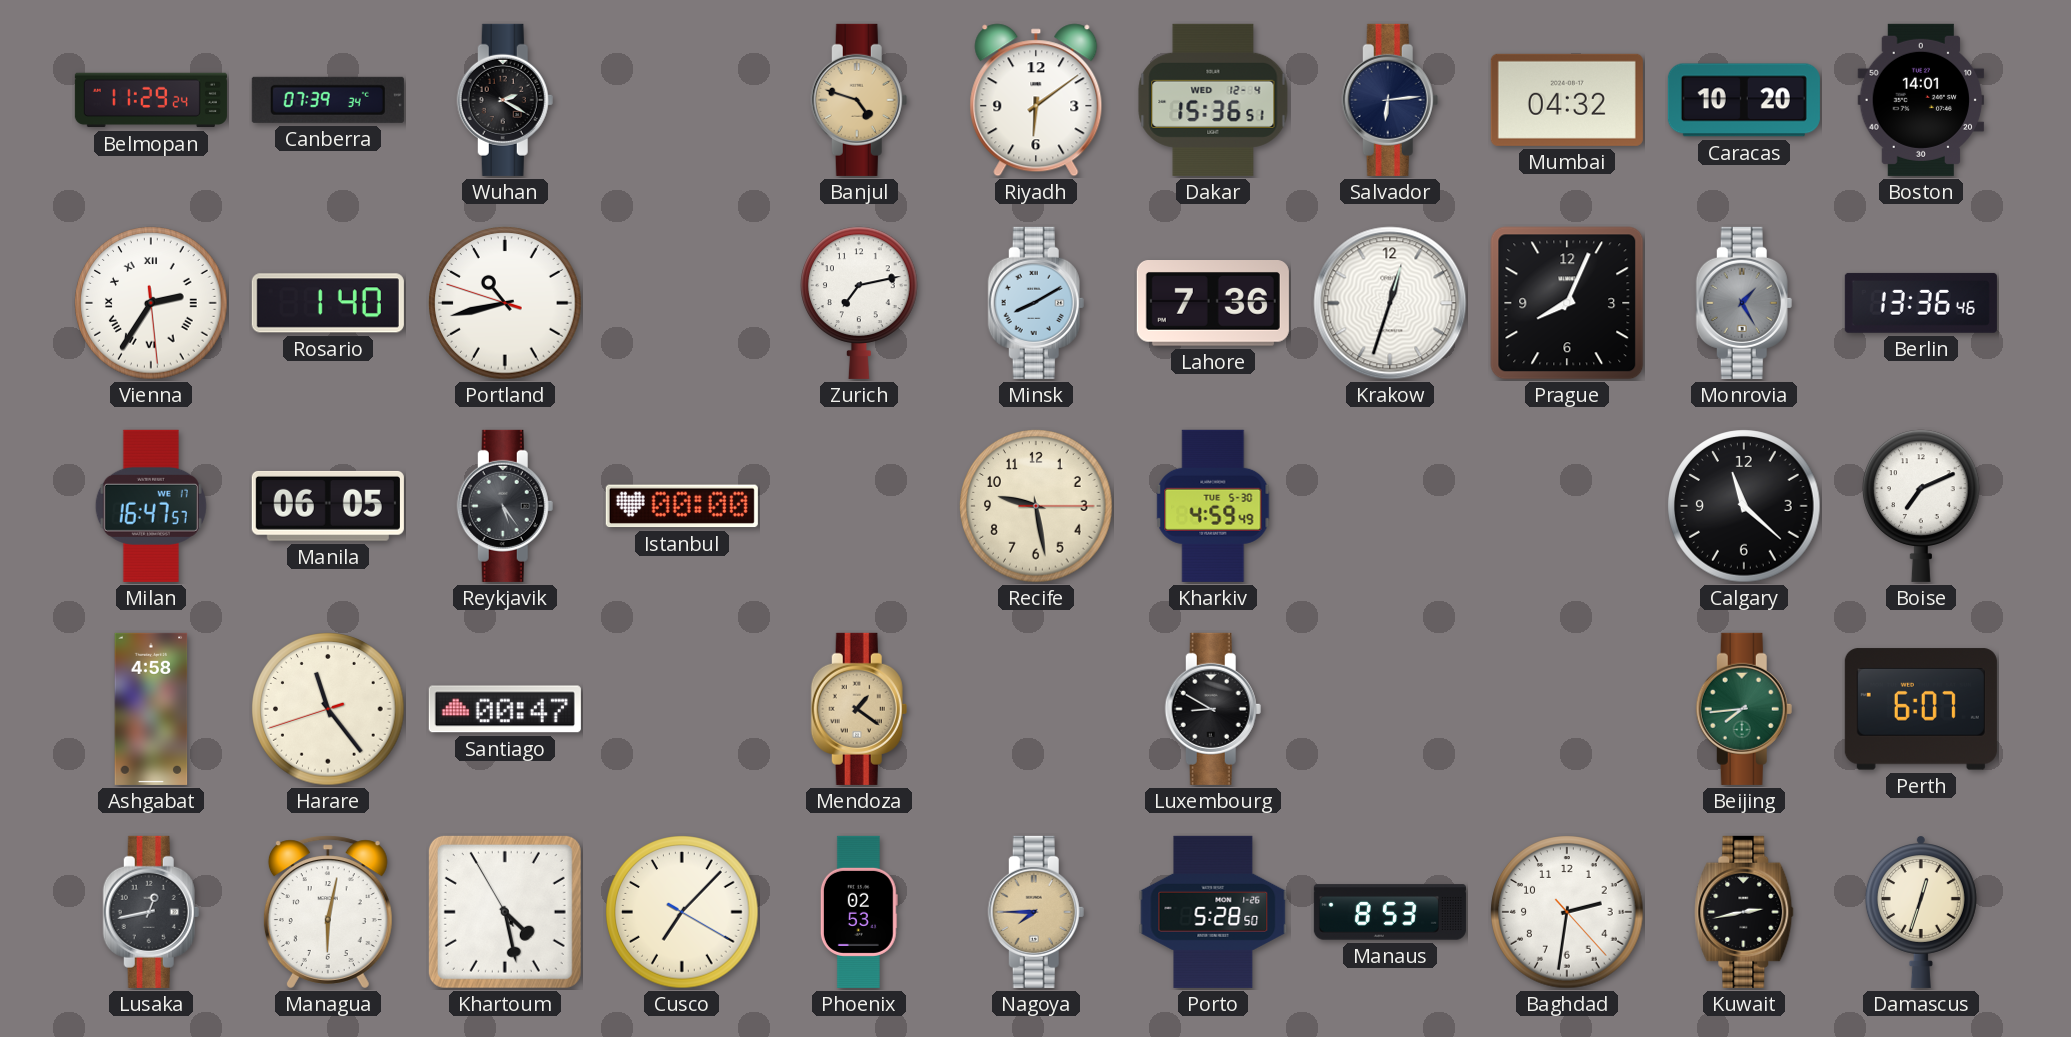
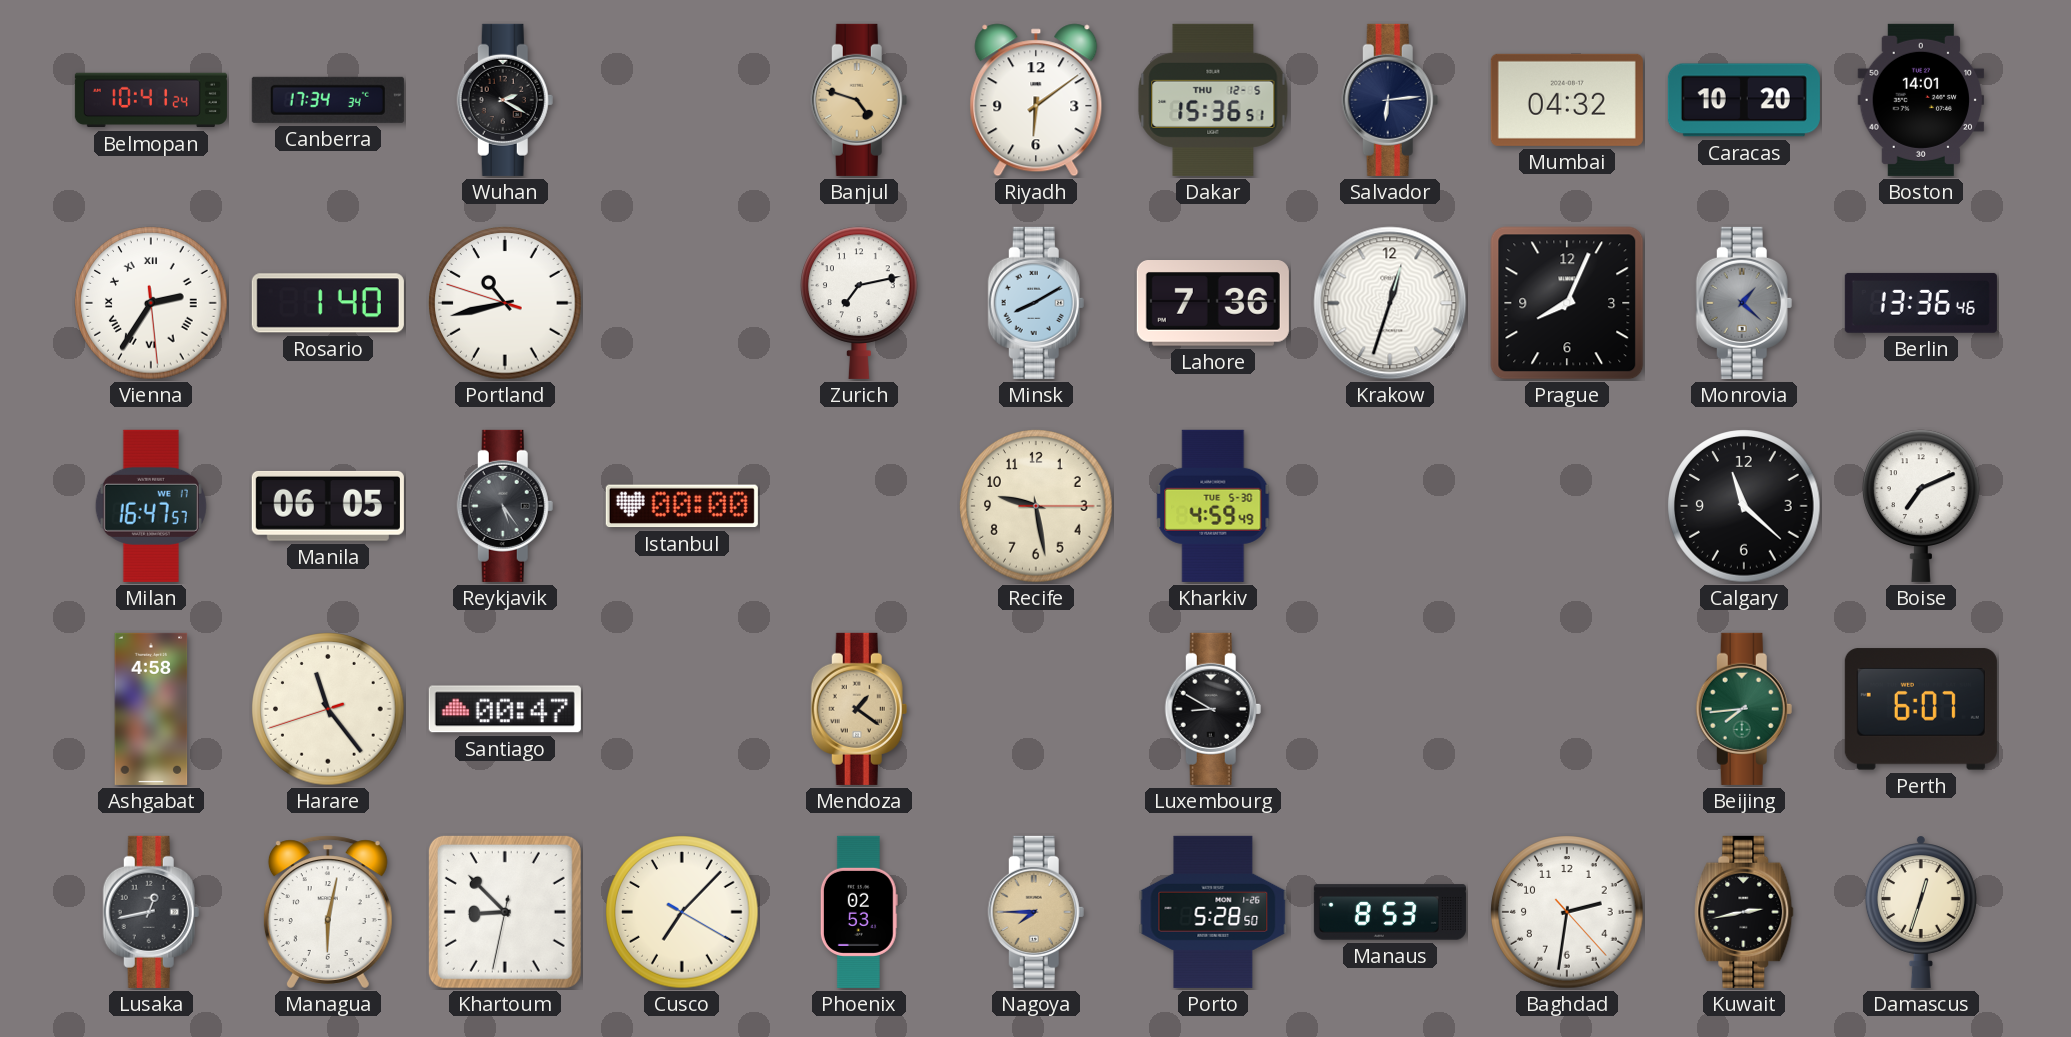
Belmopan: 11:29 -> 10:41
Canberra: 07:39 -> 17:34
Dakar date: WED 12-4 -> THU 12-5
Monrovia: 1:25 -> 1:22
Khartoum: 4:27 -> 8:52
